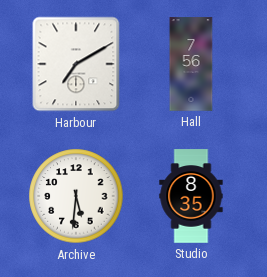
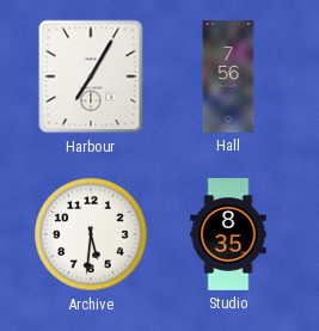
Harbour: 7:10 -> 7:05
